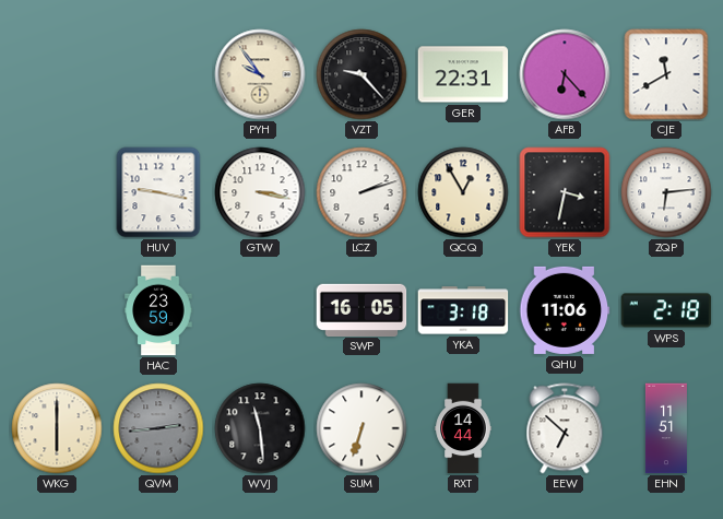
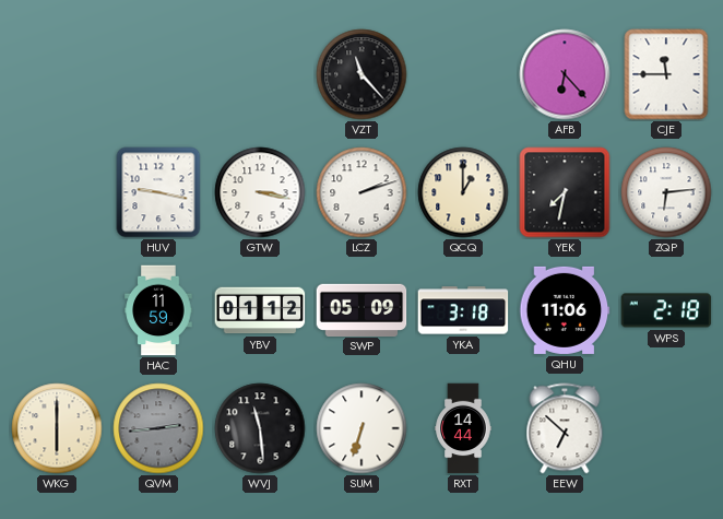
PYH: 9:54 -> none
VZT: 9:23 -> 11:23
GER: 22:31 -> none
CJE: 11:40 -> 11:45
QCQ: 12:55 -> 1:00
YEK: 3:32 -> 7:32
HAC: 23:59 -> 11:59
YBV: none -> 01:12
SWP: 16:05 -> 05:09
EHN: 11:51 -> none
